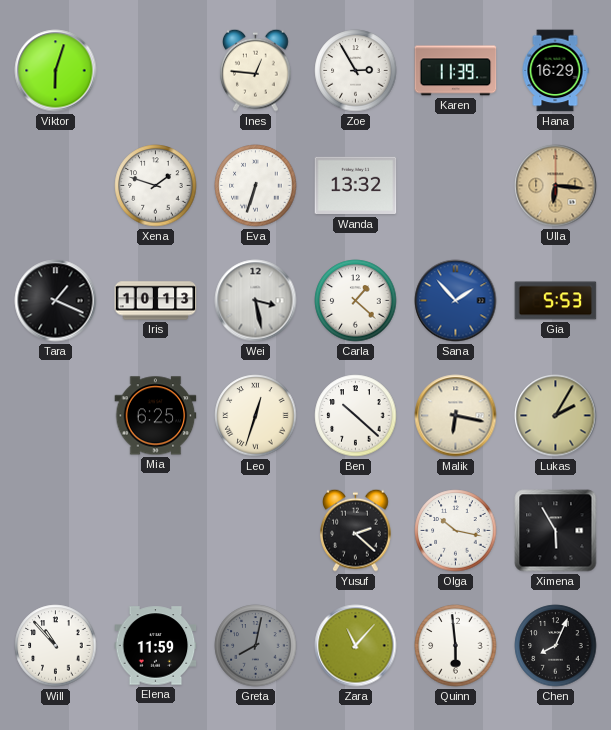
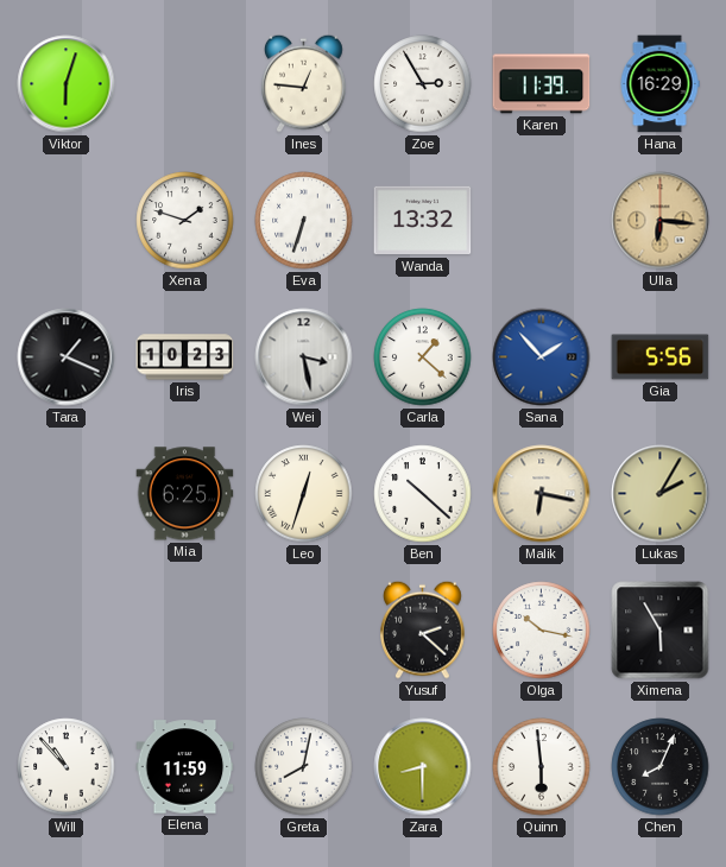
Iris: 10:13 -> 10:23
Gia: 5:53 -> 5:56
Greta dial: grey -> white
Zara: 11:07 -> 8:30
